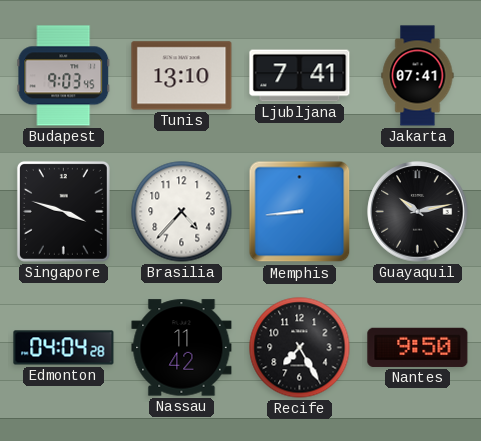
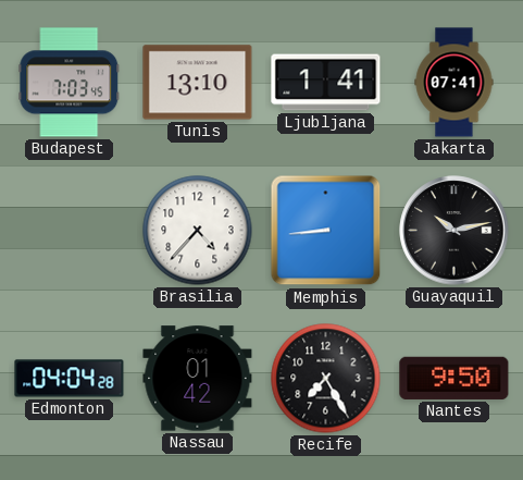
Budapest: 9:03 -> 7:03
Ljubljana: 7:41 -> 1:41
Singapore: 3:48 -> none
Nassau: 11:42 -> 01:42
